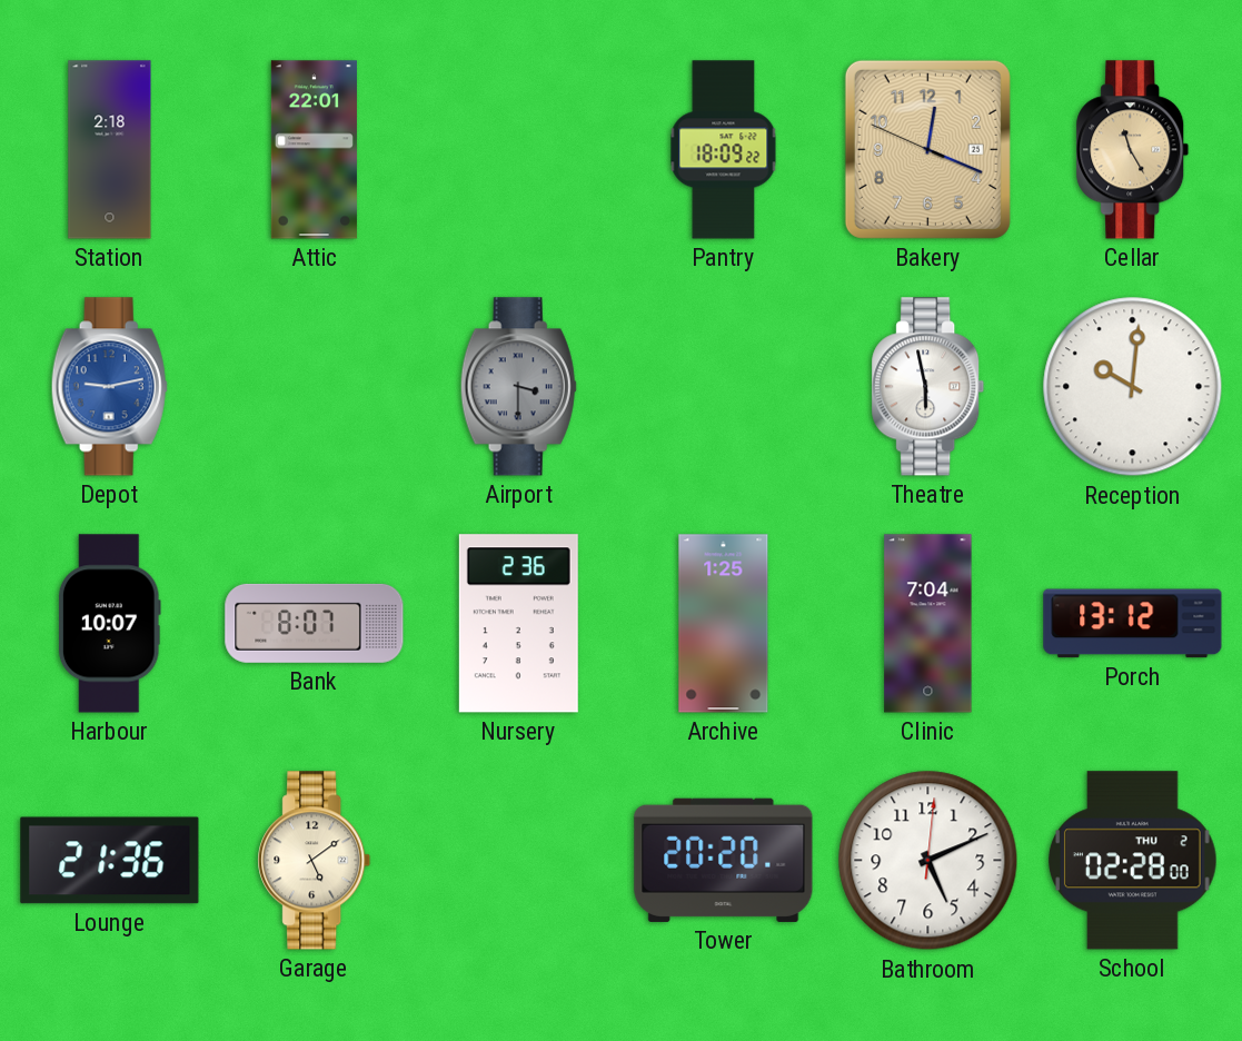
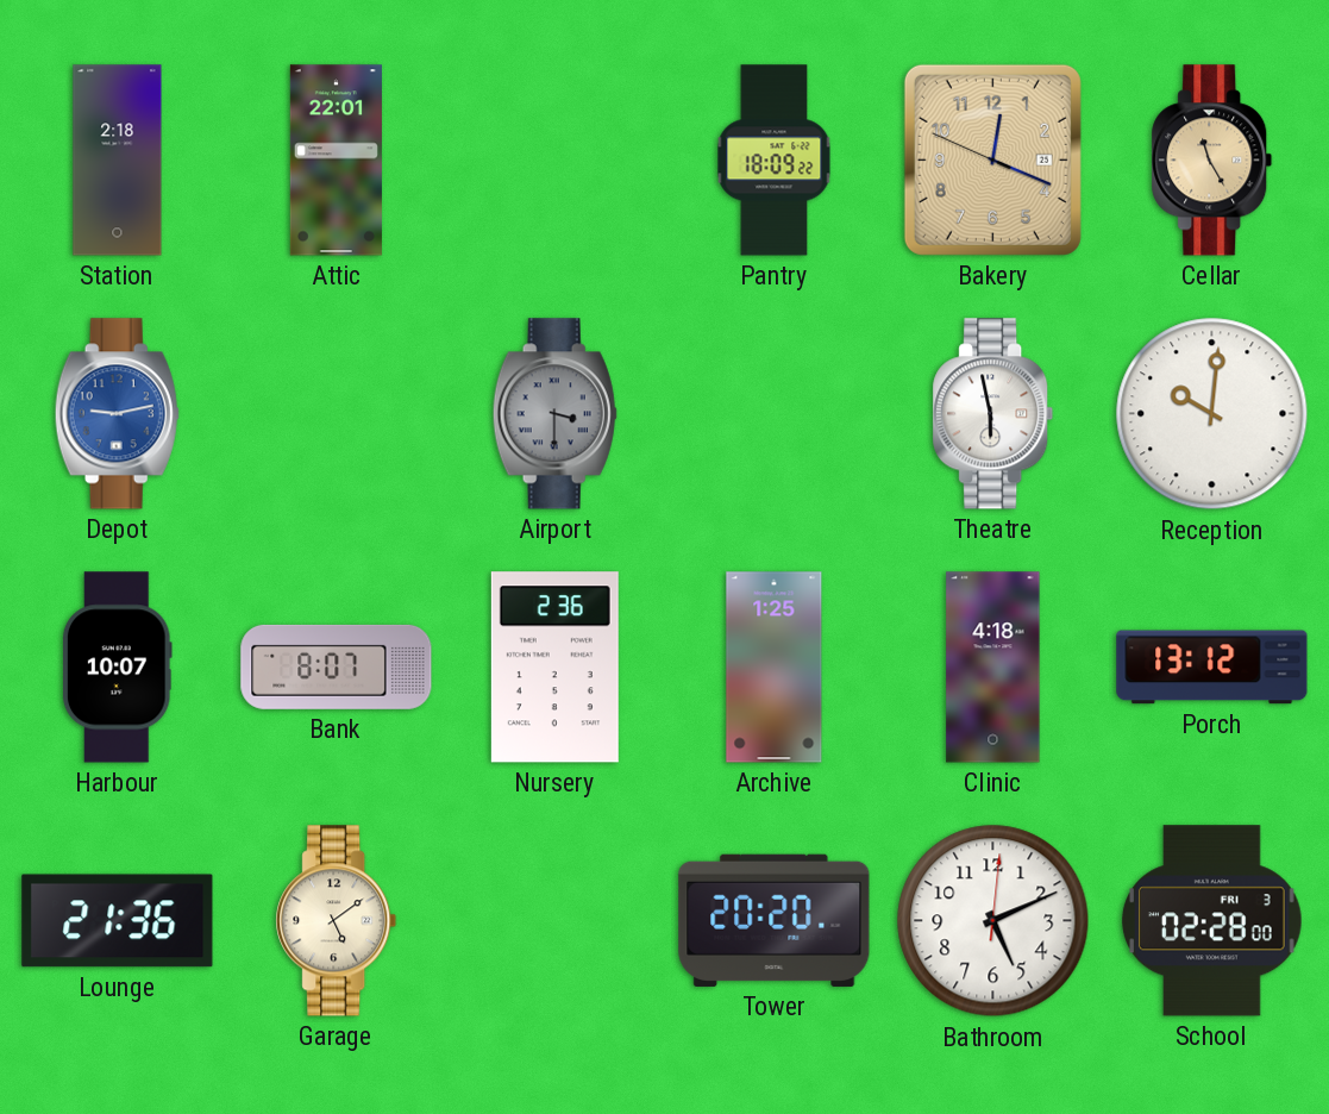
Clinic: 7:04 -> 4:18
School date: THU 2 -> FRI 3
